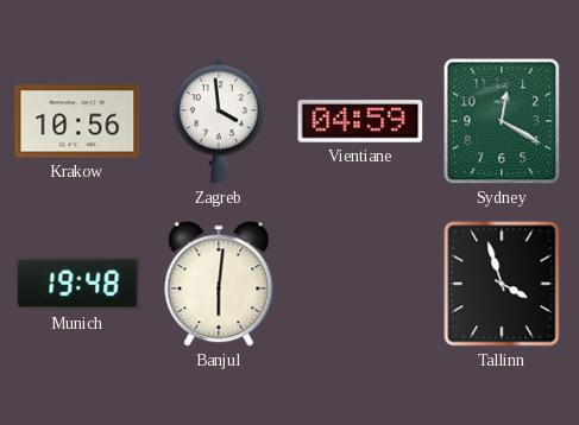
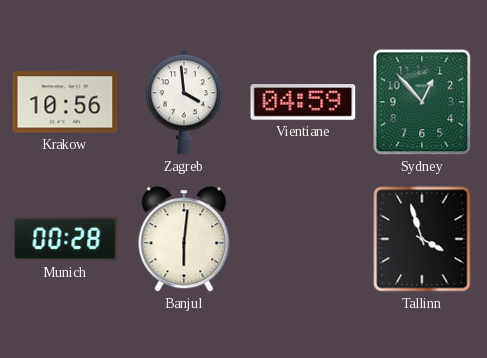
Sydney: 12:20 -> 12:53
Munich: 19:48 -> 00:28
